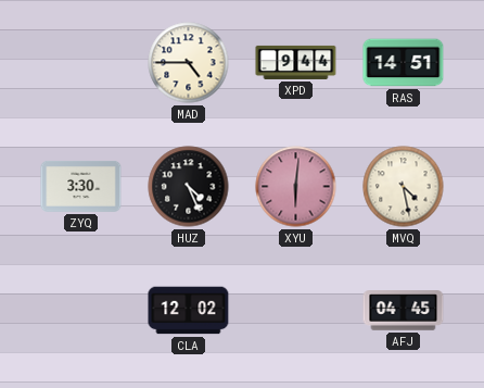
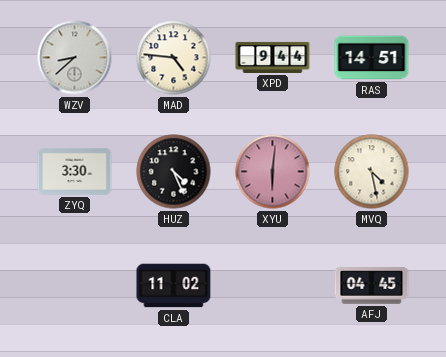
WZV: none -> 8:38
MAD: 4:45 -> 4:46
CLA: 12:02 -> 11:02
